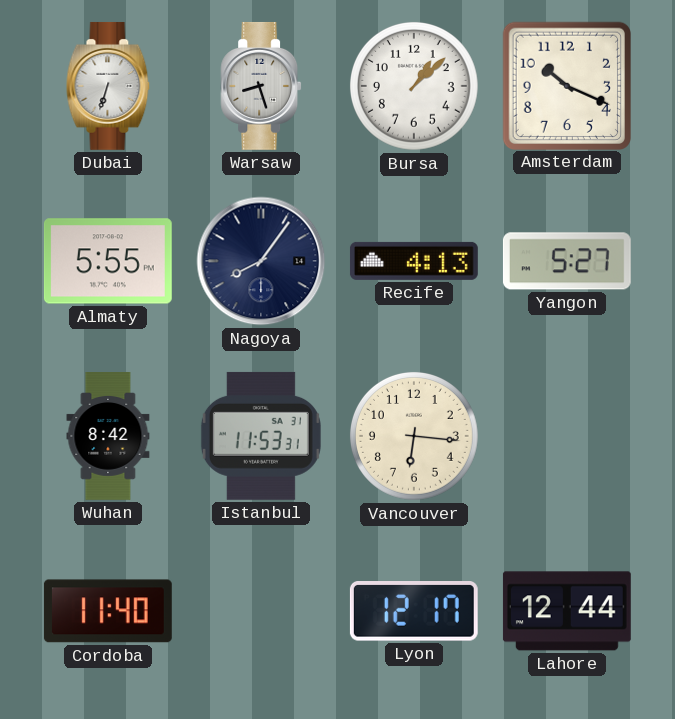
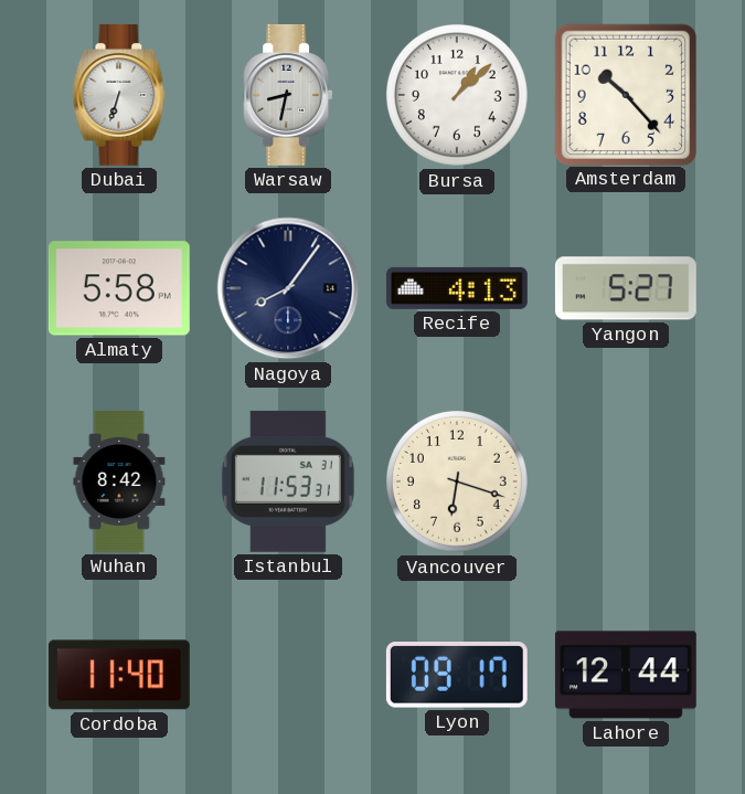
Warsaw: 8:27 -> 8:32
Amsterdam: 10:19 -> 10:23
Almaty: 5:55 -> 5:58
Vancouver: 6:16 -> 6:18
Lyon: 12:17 -> 09:17
